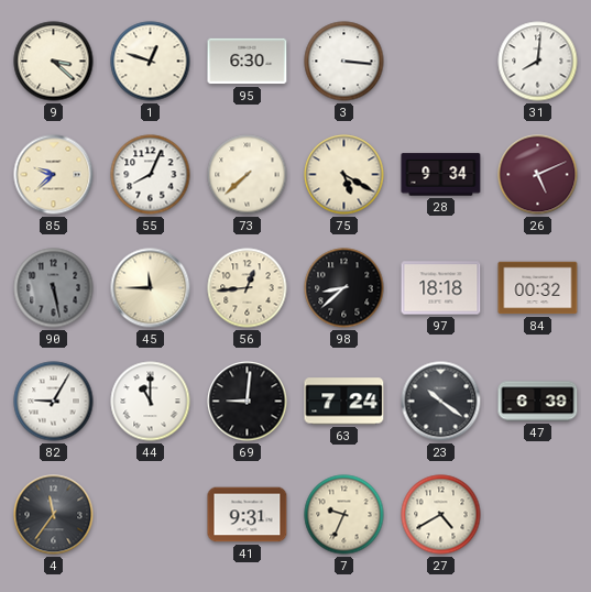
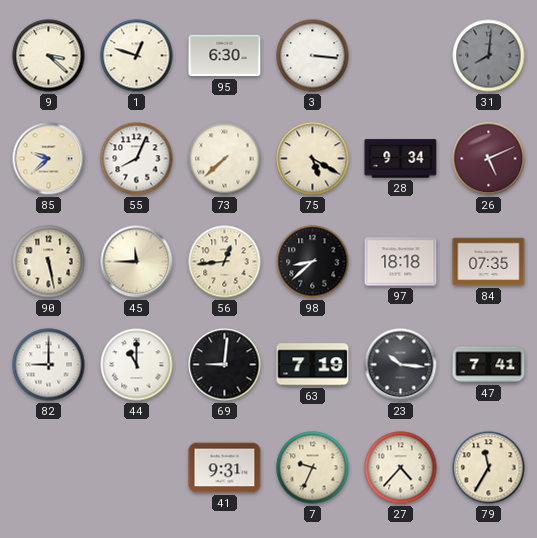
31 dial: white -> grey
90 dial: grey -> cream
84: 00:32 -> 07:35
82: 9:05 -> 9:00
63: 7:24 -> 7:19
23: 10:21 -> 10:16
47: 6:39 -> 7:41
4: 11:36 -> none
27: 4:40 -> 4:37
79: none -> 11:35
